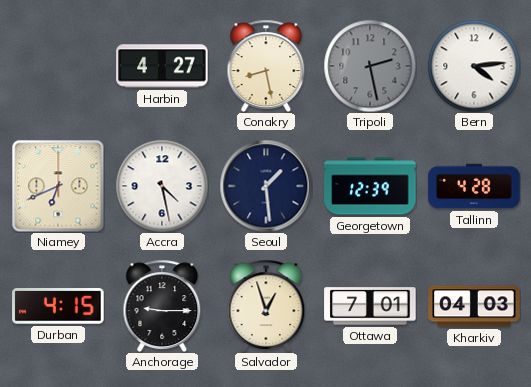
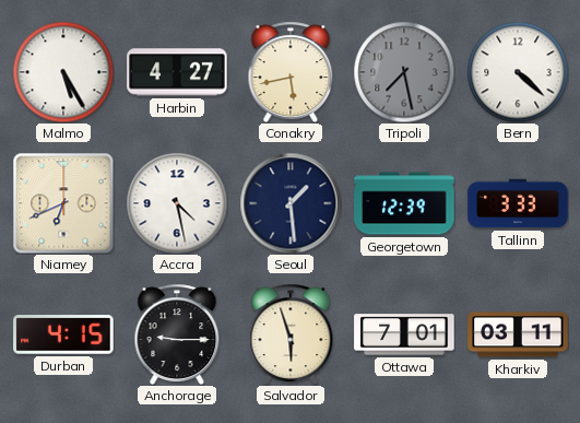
Malmo: none -> 5:25
Conakry: 8:28 -> 5:43
Tripoli: 2:28 -> 7:28
Bern: 4:14 -> 4:22
Tallinn: 4:28 -> 3:33
Salvador: 12:57 -> 5:57
Kharkiv: 04:03 -> 03:11
